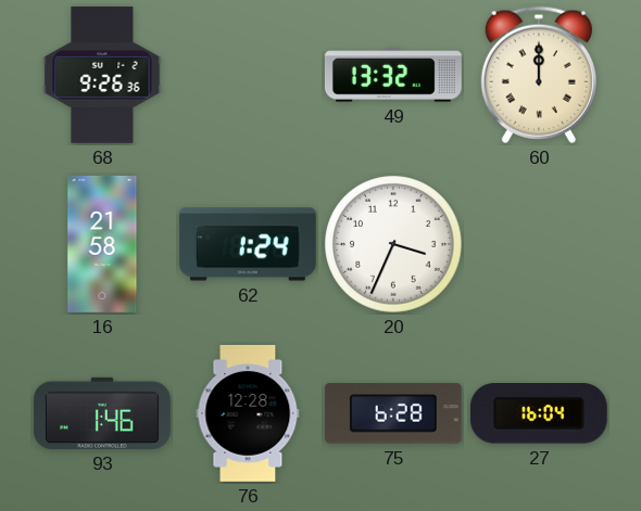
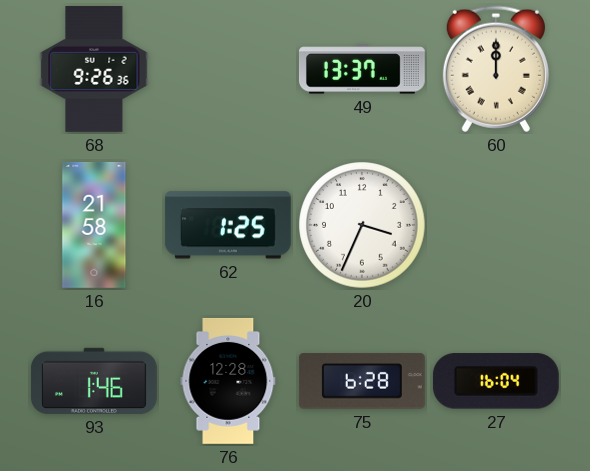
49: 13:32 -> 13:37
62: 1:24 -> 1:25
